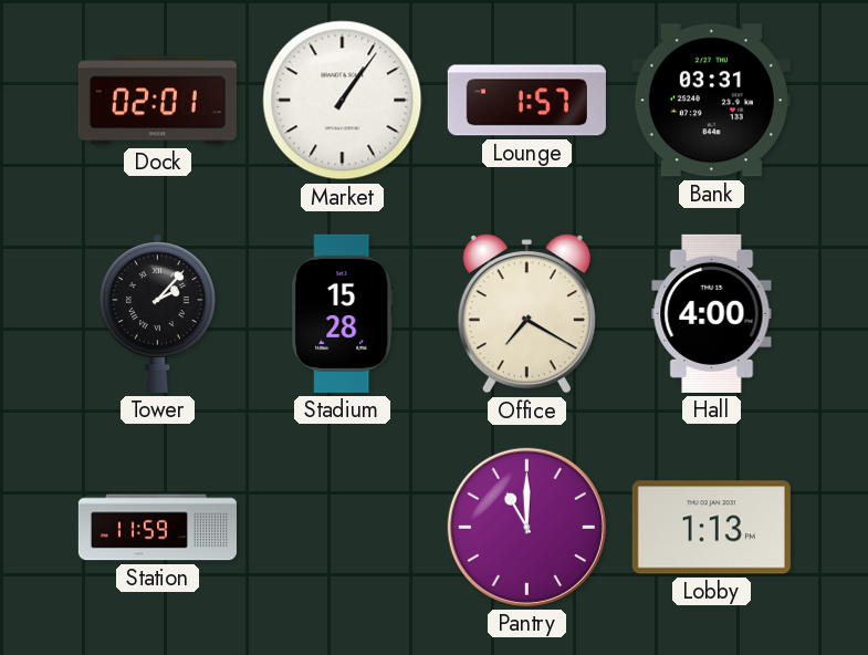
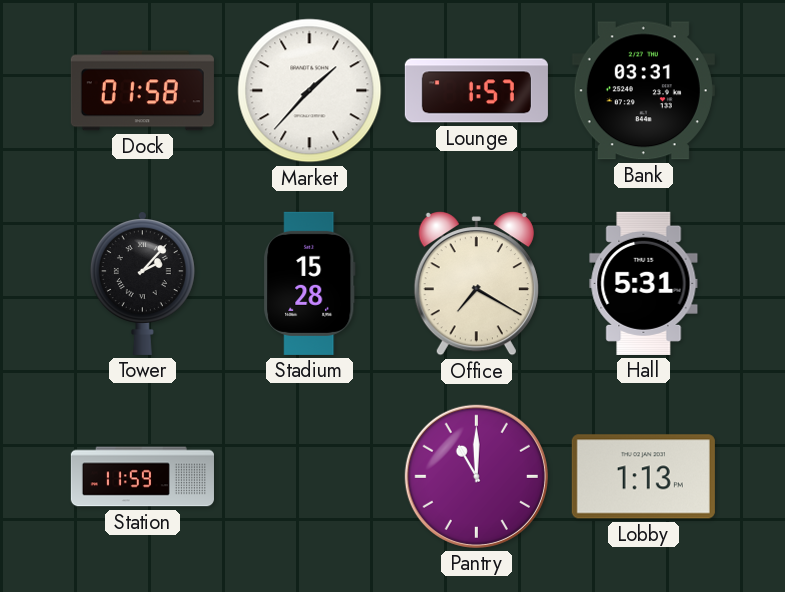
Dock: 02:01 -> 01:58
Market: 1:06 -> 1:37
Hall: 4:00 -> 5:31
